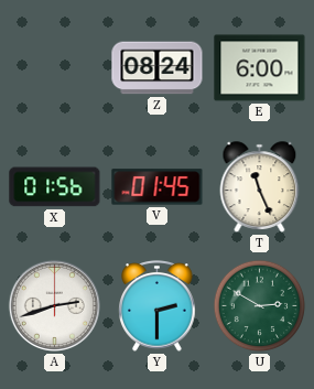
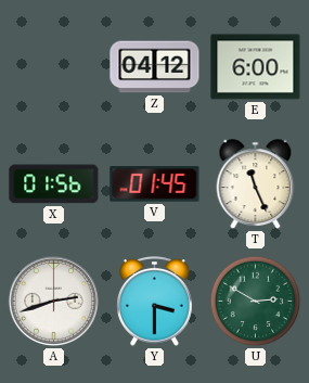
Z: 08:24 -> 04:12
Y: 2:30 -> 3:30
